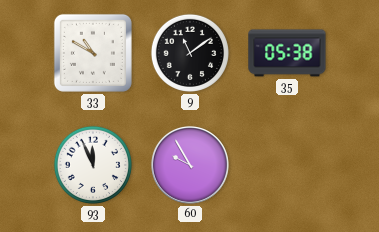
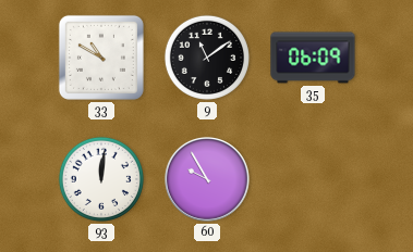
35: 05:38 -> 06:09
93: 11:56 -> 12:01
